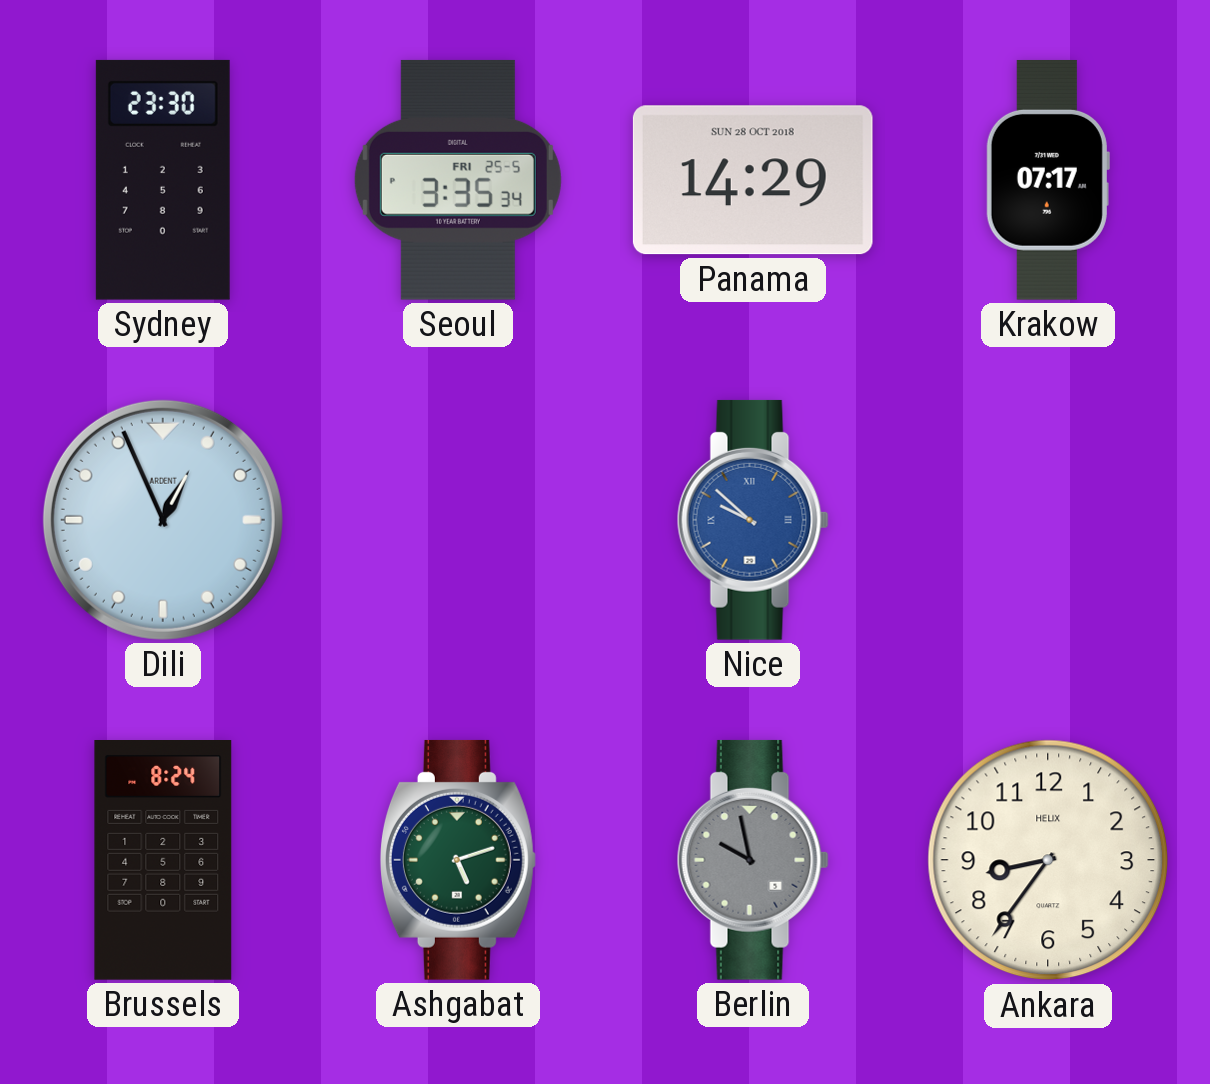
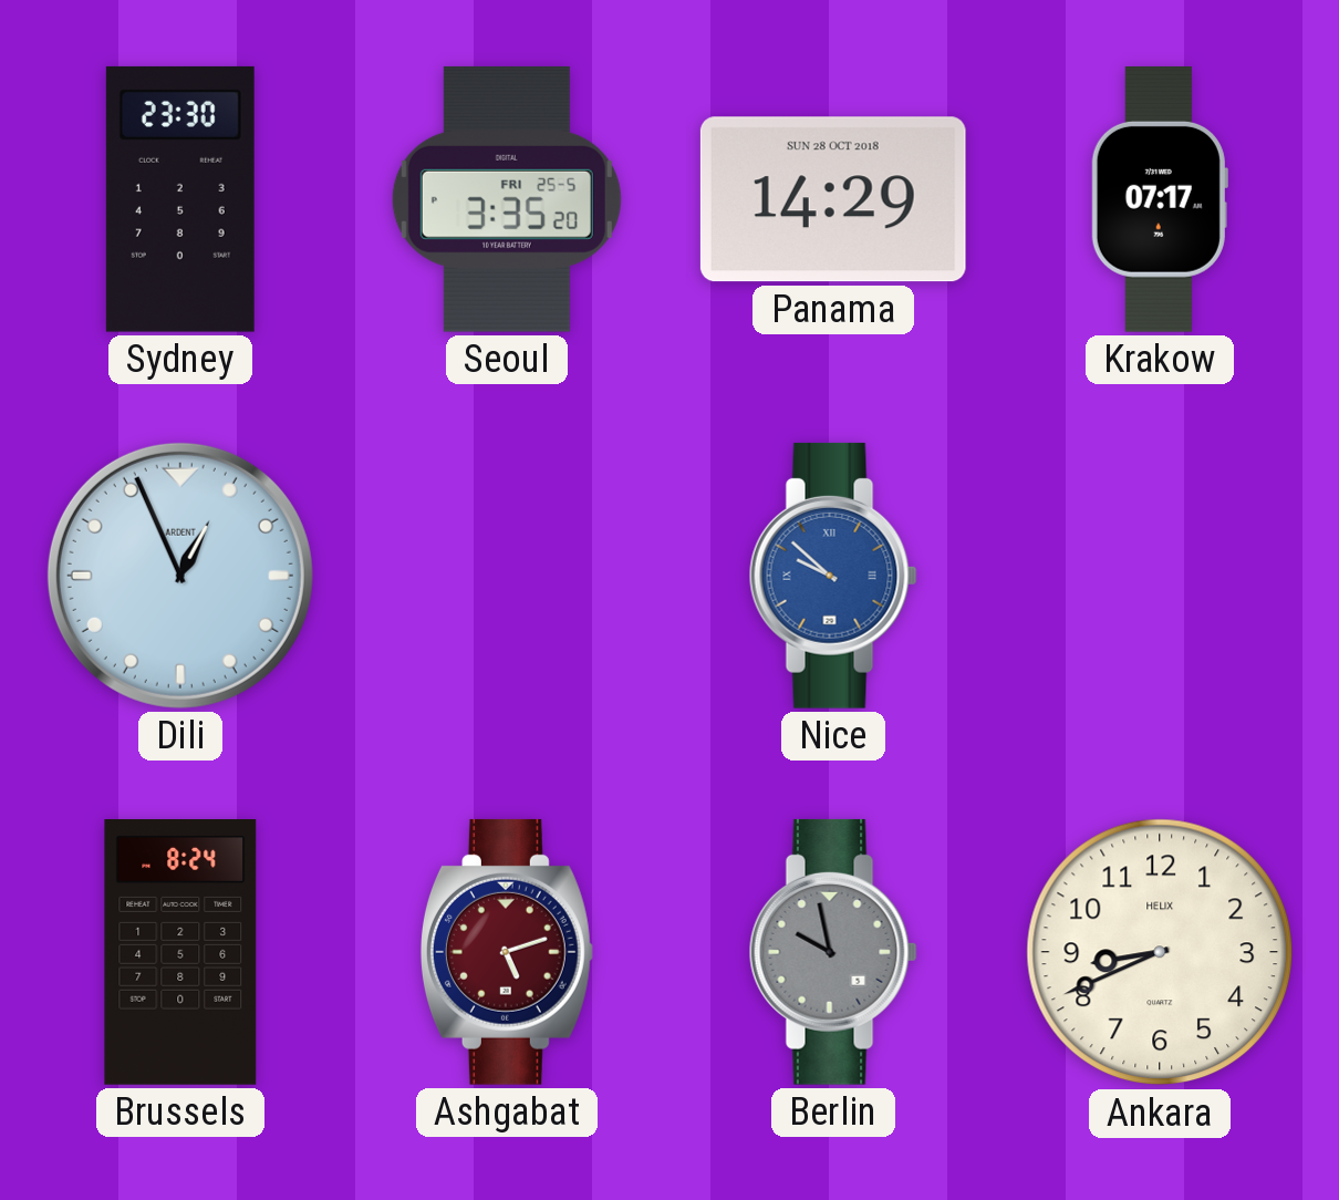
Seoul: 3:35:34 -> 3:35:20
Ashgabat dial: green -> burgundy
Ankara: 8:36 -> 8:41
